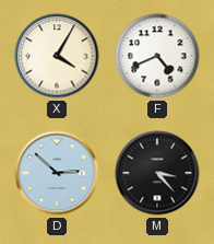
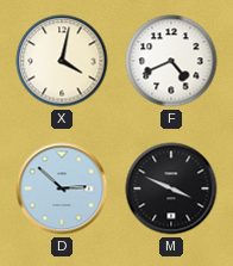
X: 4:05 -> 4:02
M: 3:23 -> 3:49
